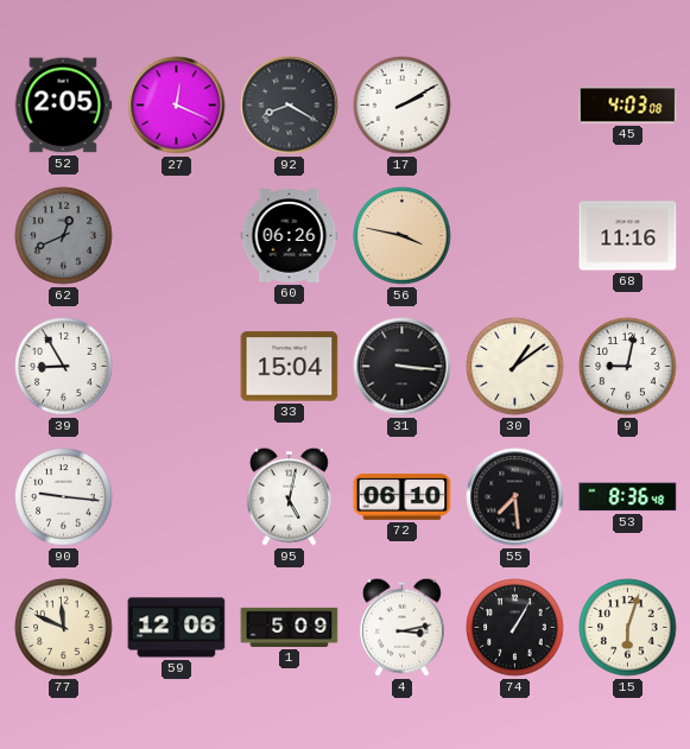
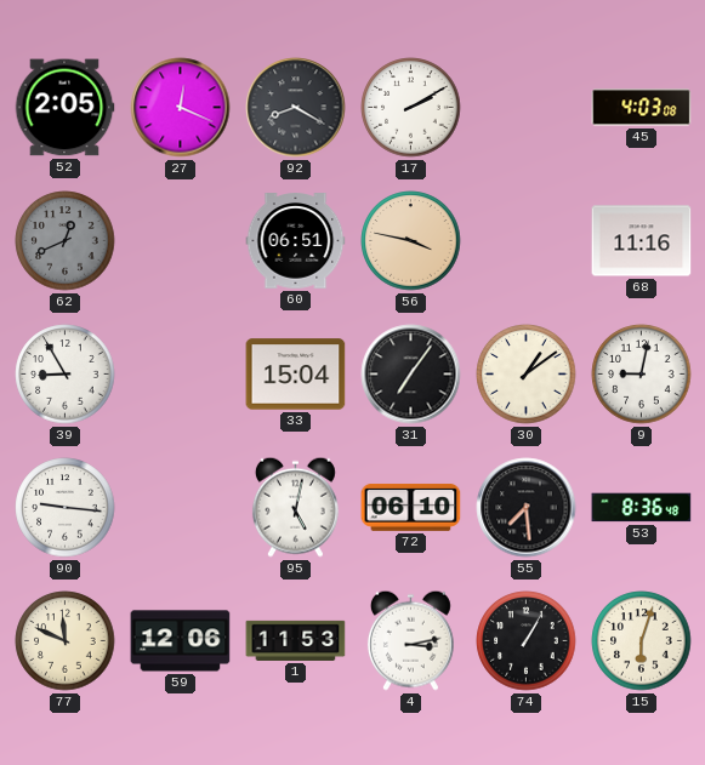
60: 06:26 -> 06:51
31: 3:16 -> 7:06
1: 5:09 -> 11:53
